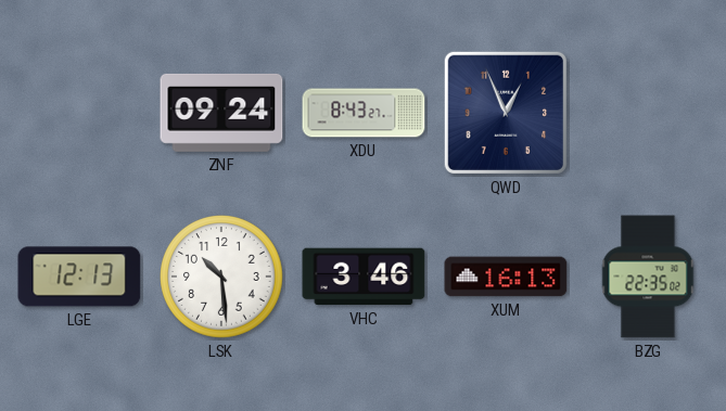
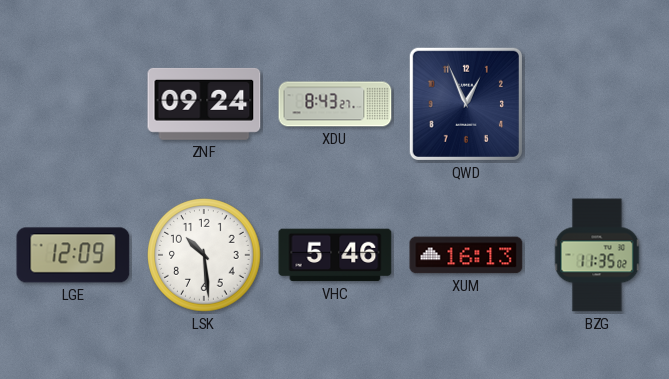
LGE: 12:13 -> 12:09
VHC: 3:46 -> 5:46
BZG: 22:35 -> 11:35
